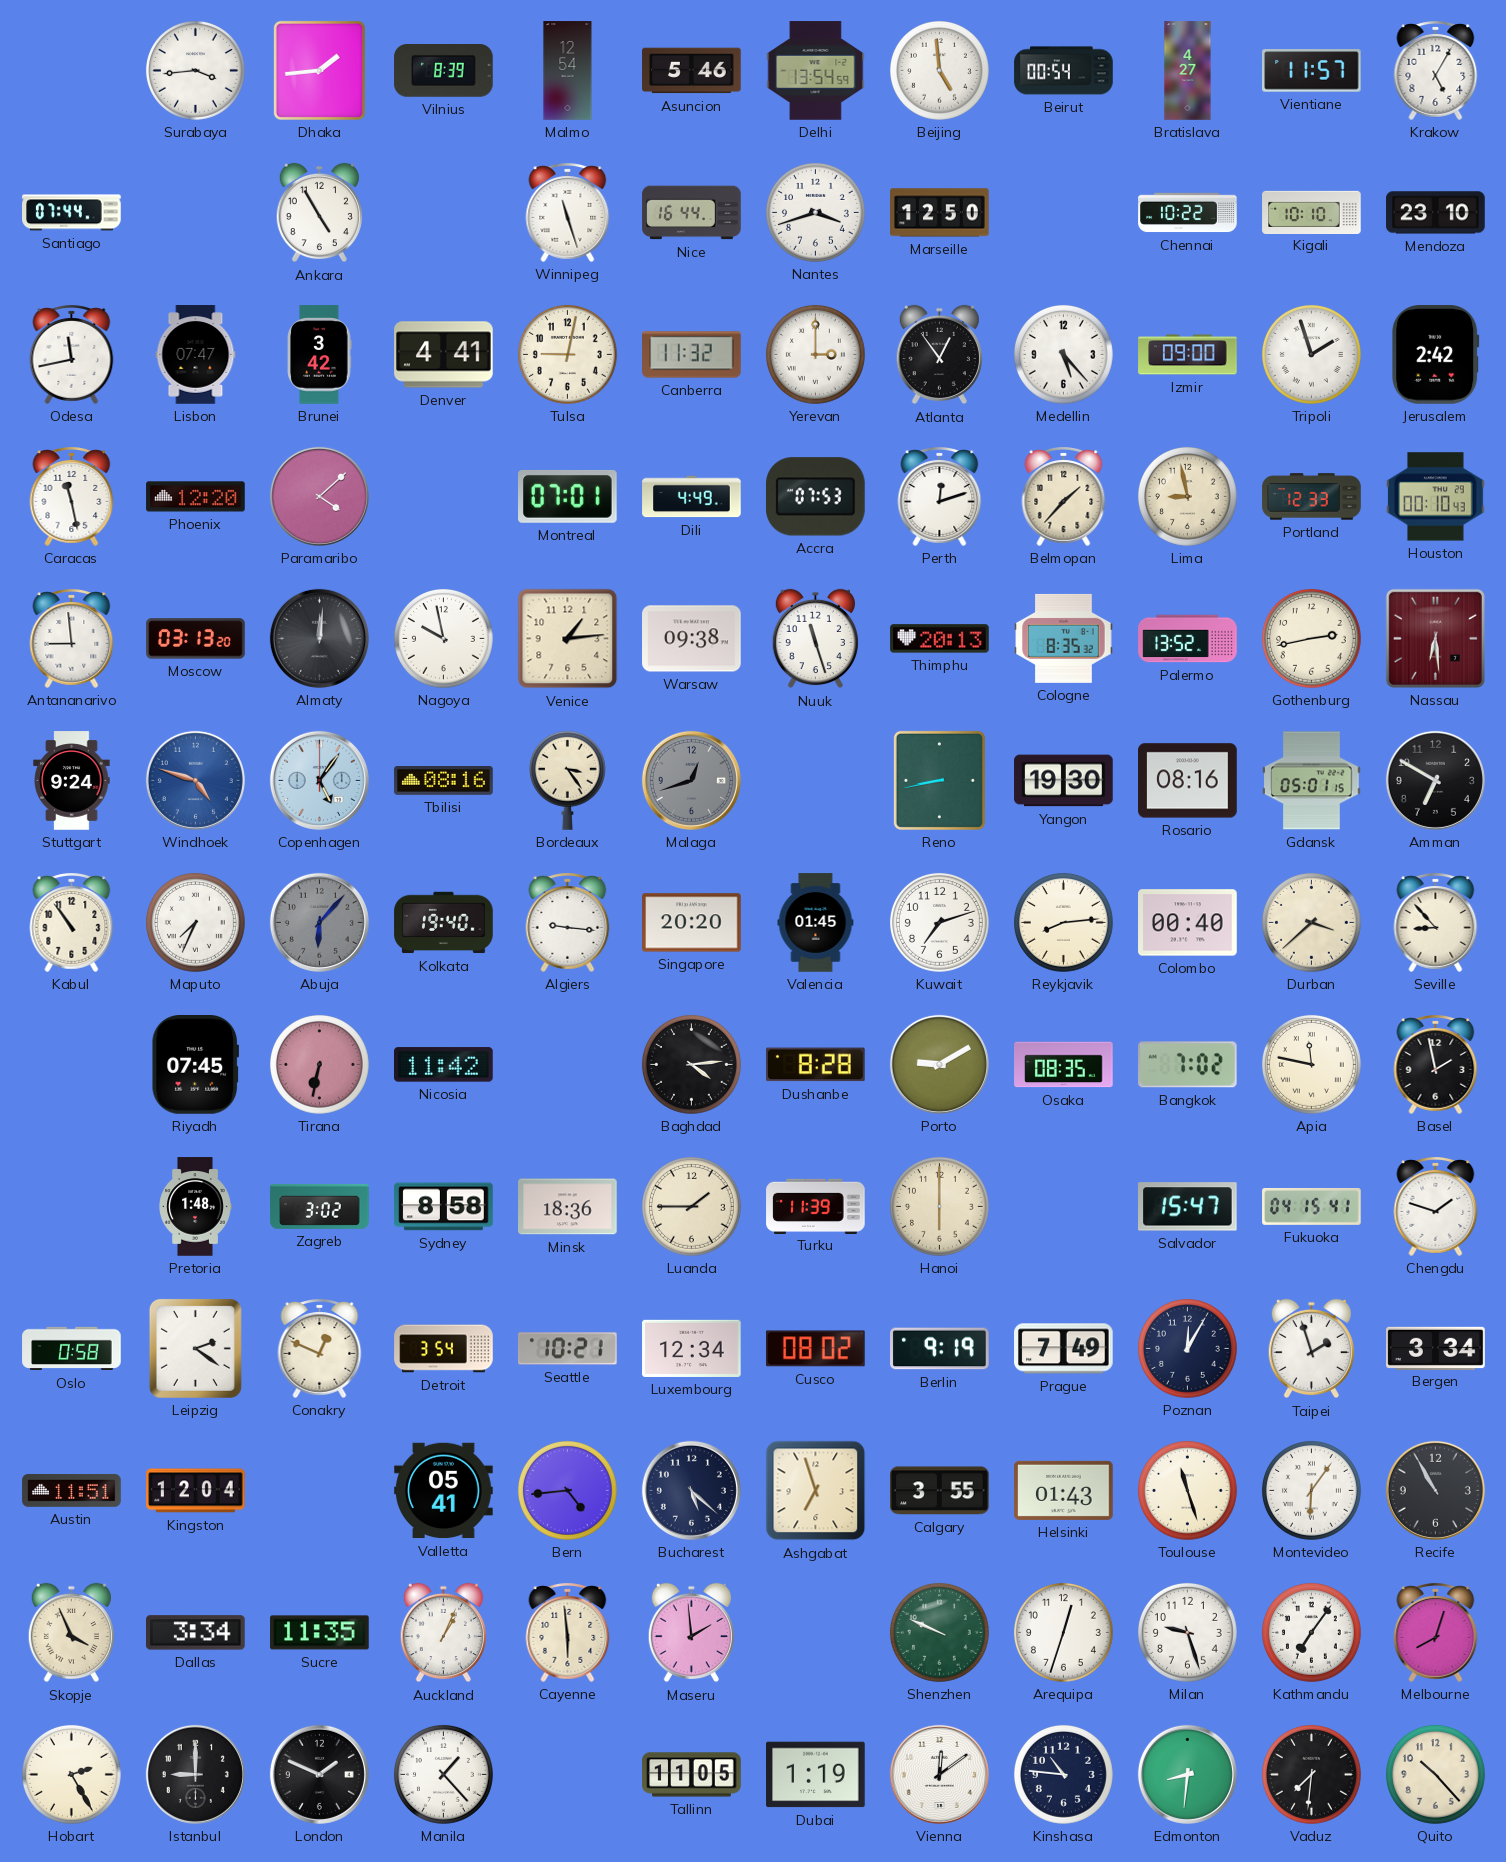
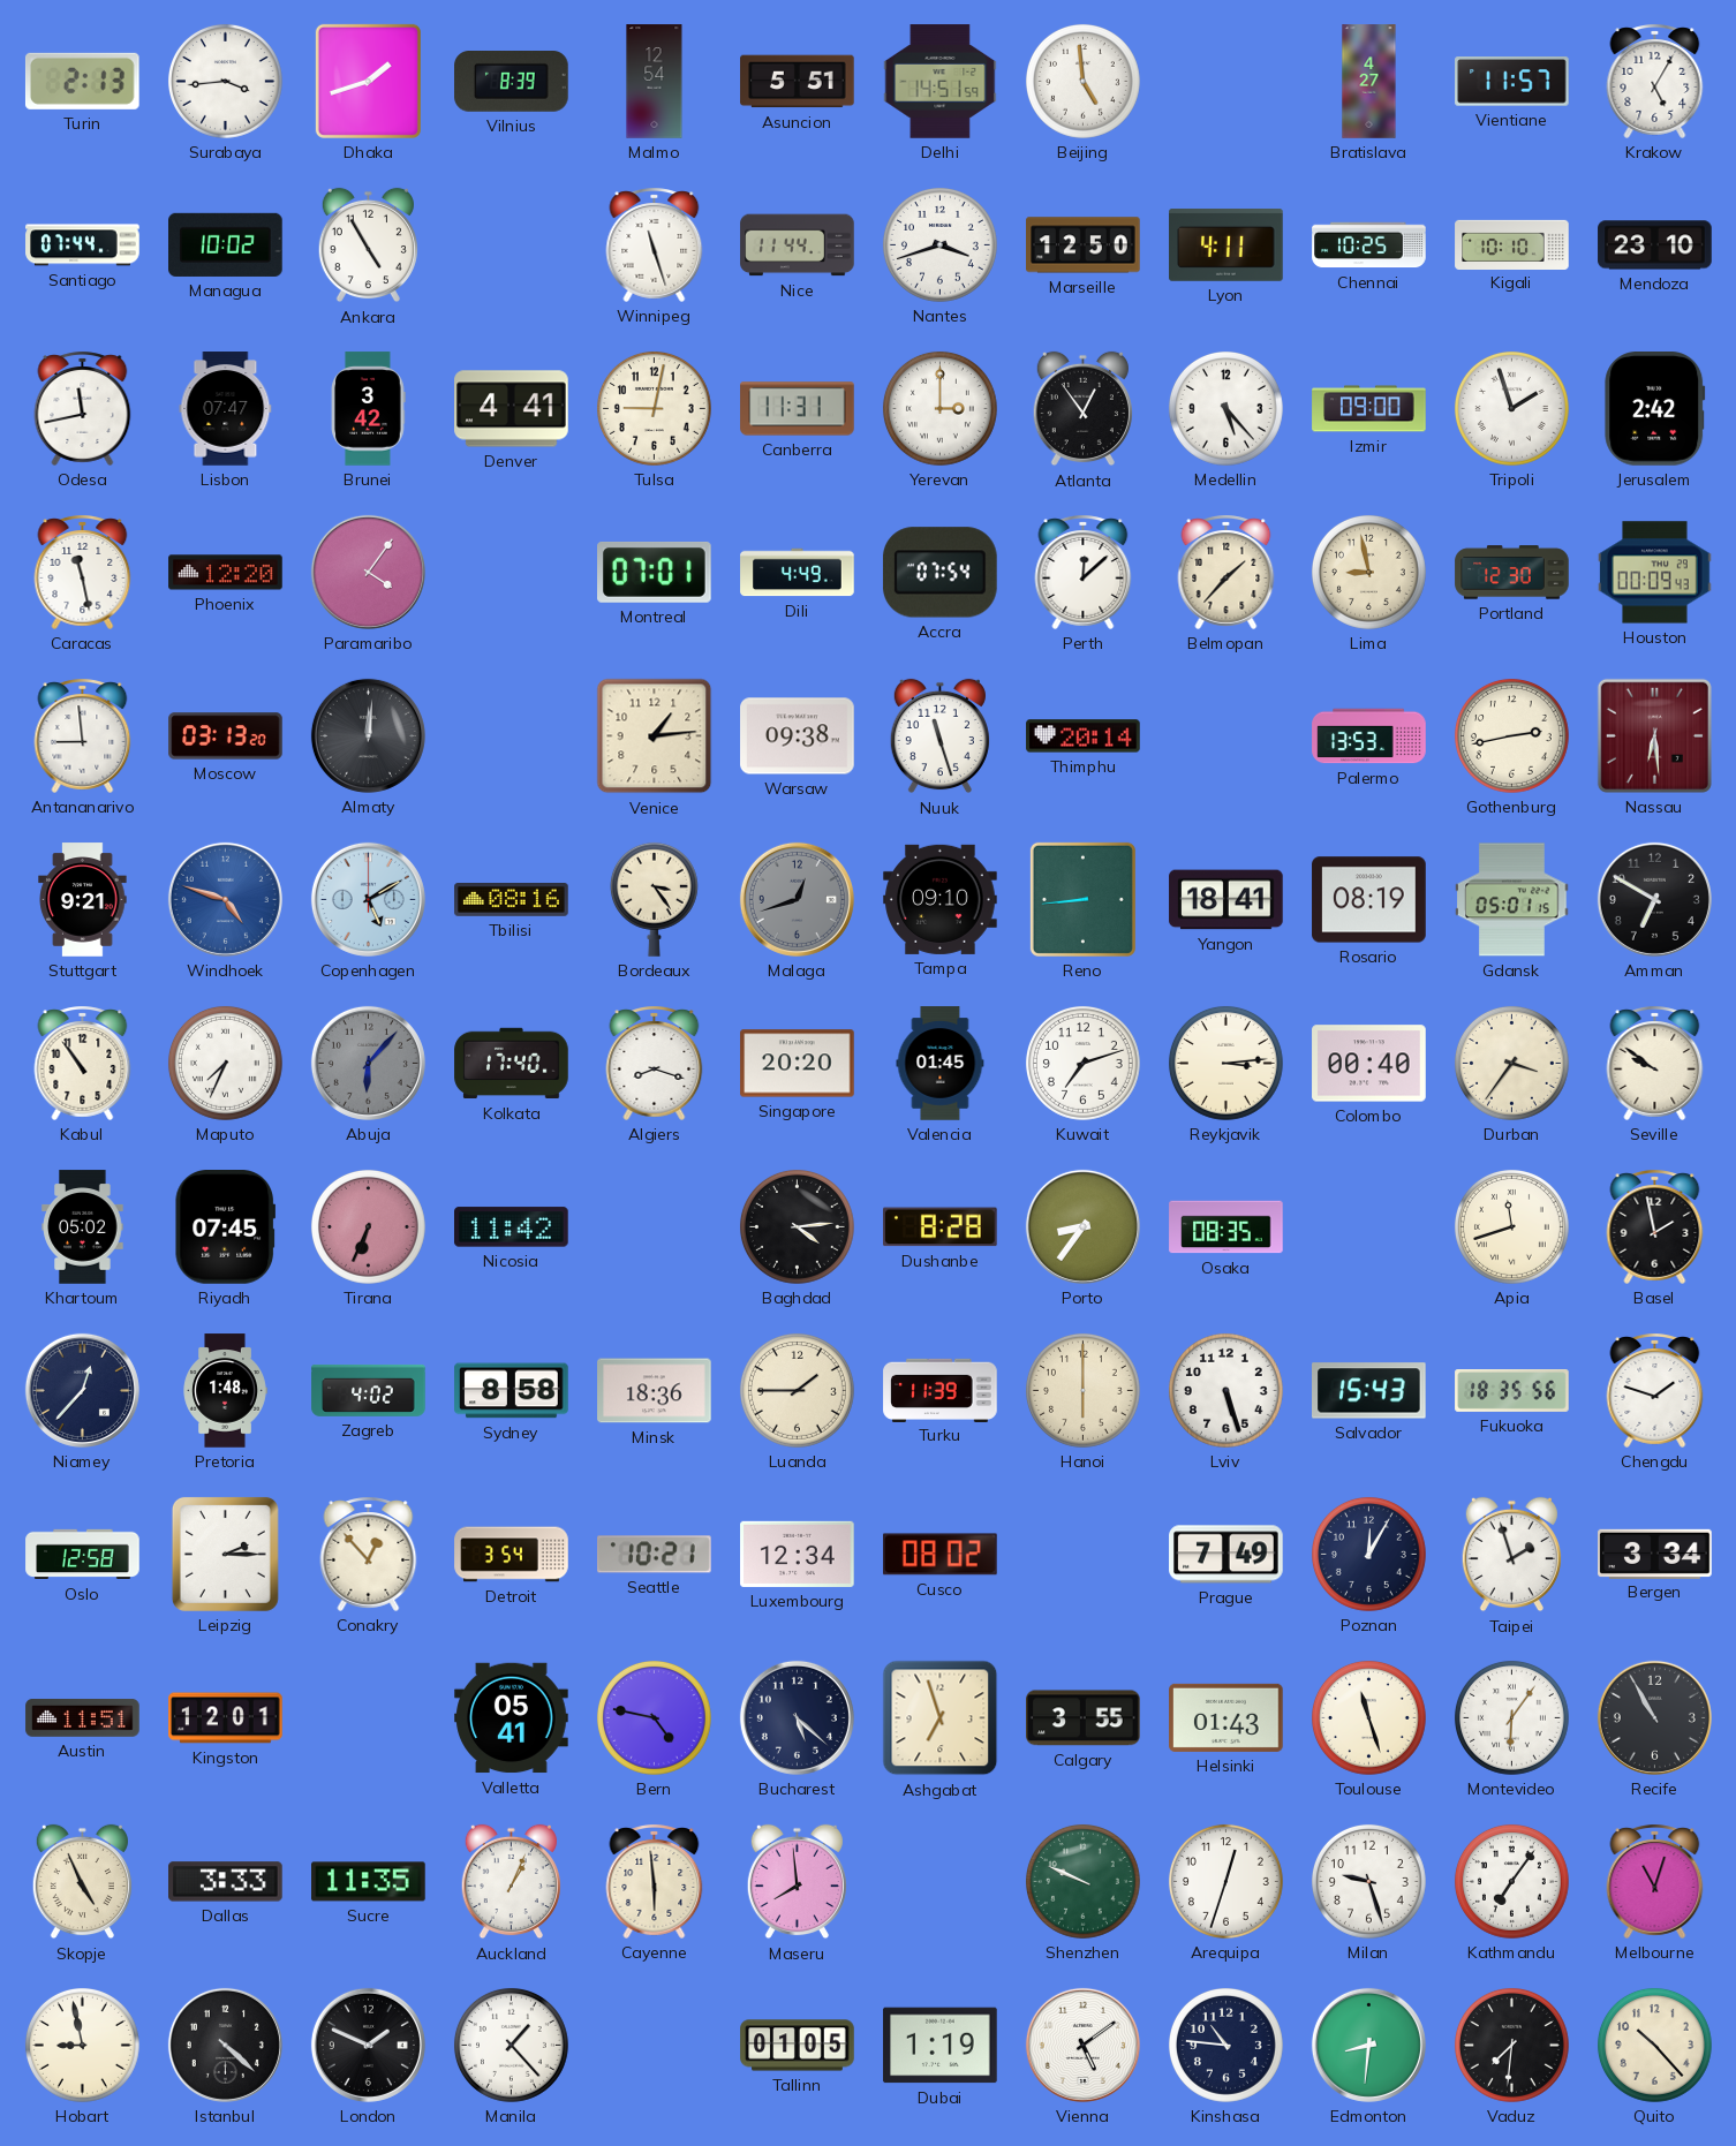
Turin: none -> 2:13
Dhaka: 1:44 -> 1:42
Asuncion: 5:46 -> 5:51
Delhi: 13:54 -> 14:51
Beirut: 00:54 -> none
Managua: none -> 10:02
Nice: 16:44 -> 11:44
Lyon: none -> 4:11
Chennai: 10:22 -> 10:25
Canberra: 11:32 -> 11:31
Paramaribo: 4:08 -> 4:06
Accra: 07:53 -> 07:54
Perth: 12:12 -> 12:08
Portland: 12:33 -> 12:30
Houston: 00:10 -> 00:09
Nagoya: 9:58 -> none
Thimphu: 20:13 -> 20:14
Cologne: 8:35 -> none
Palermo: 13:52 -> 13:53
Stuttgart: 9:24 -> 9:21
Copenhagen: 5:06 -> 5:10
Tampa: none -> 09:10
Reno: 8:43 -> 8:44
Yangon: 19:30 -> 18:41
Rosario: 08:16 -> 08:19
Kolkata: 19:40 -> 17:40
Algiers: 9:16 -> 8:18
Reykjavik: 8:14 -> 3:14
Durban: 3:38 -> 3:36
Seville: 8:53 -> 9:51
Khartoum: none -> 05:02
Tirana: 6:32 -> 6:34
Porto: 9:10 -> 8:36
Bangkok: 7:02 -> none
Apia: 11:47 -> 11:42
Niamey: none -> 12:37
Zagreb: 3:02 -> 4:02
Lviv: none -> 5:27
Salvador: 15:47 -> 15:43
Fukuoka: 04:15 -> 18:35
Oslo: 0:58 -> 12:58
Leipzig: 2:21 -> 2:15
Conakry: 12:49 -> 12:53
Berlin: 9:19 -> none
Kingston: 12:04 -> 12:01
Bern: 4:44 -> 4:47
Skopje: 3:56 -> 4:56
Dallas: 3:34 -> 3:33
Maseru: 1:59 -> 7:59
Melbourne: 8:03 -> 11:03
Hobart: 2:25 -> 8:58
Istanbul: 9:00 -> 4:22
Tallinn: 11:05 -> 01:05
Vienna: 12:09 -> 5:09
